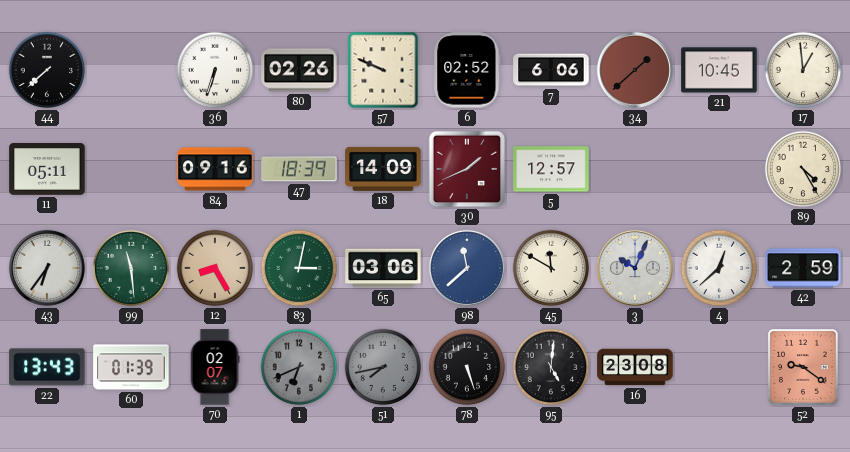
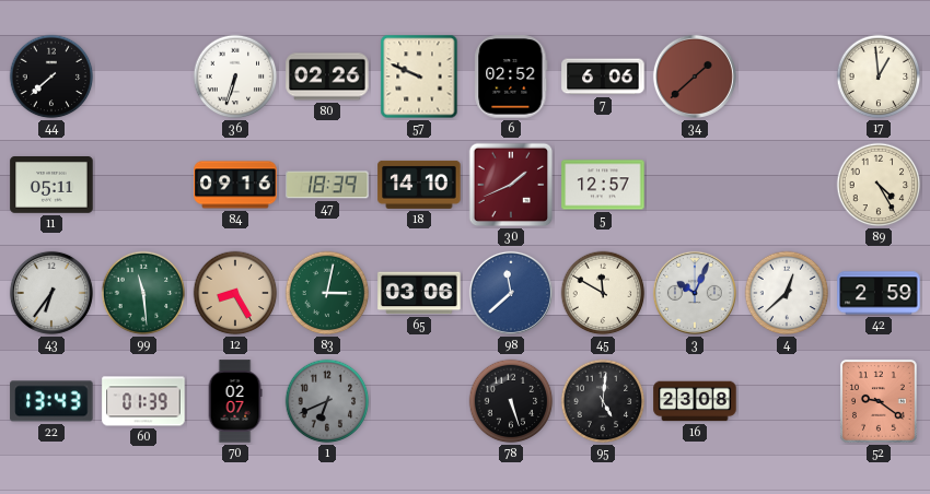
21: 10:45 -> none
18: 14:09 -> 14:10
51: 7:43 -> none
